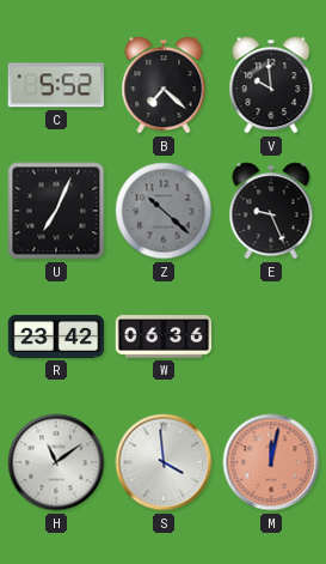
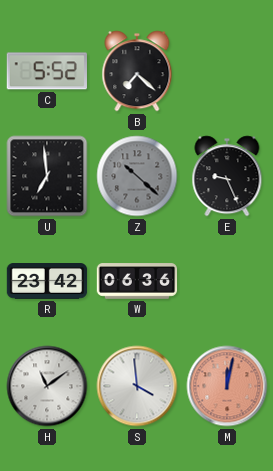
V: 9:59 -> none
U: 7:04 -> 6:59
